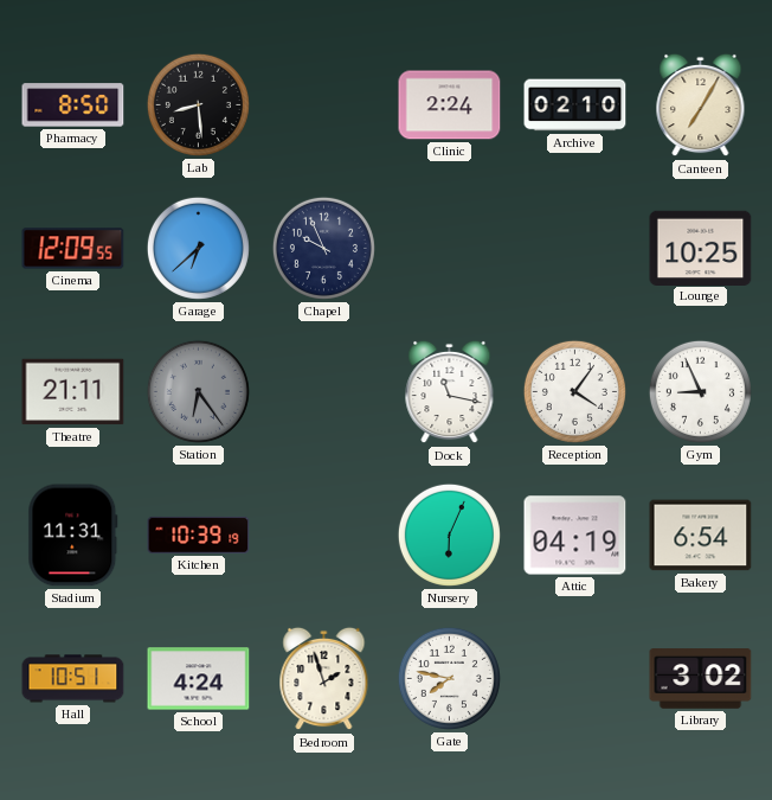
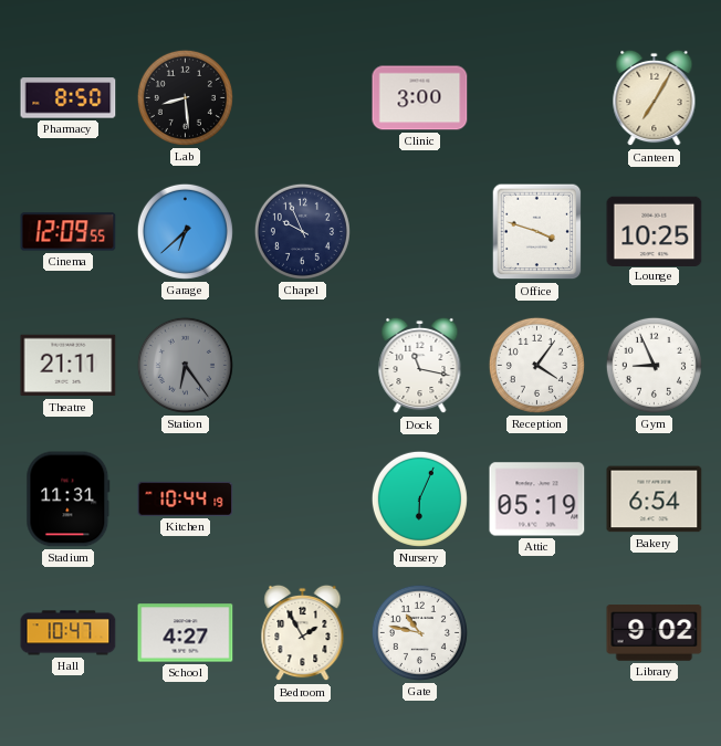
Clinic: 2:24 -> 3:00
Archive: 02:10 -> none
Office: none -> 3:48
Kitchen: 10:39 -> 10:44
Attic: 04:19 -> 05:19
Hall: 10:51 -> 10:47
School: 4:24 -> 4:27
Bedroom: 1:57 -> 1:55
Gate: 7:47 -> 10:47
Library: 3:02 -> 9:02
